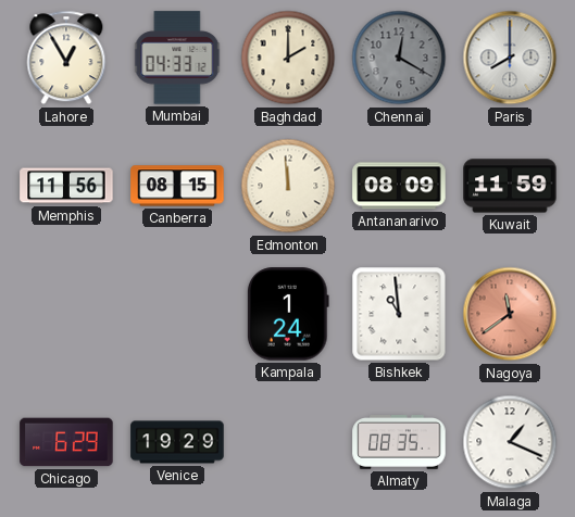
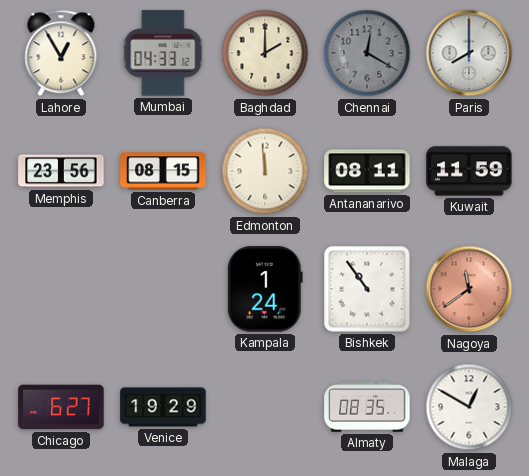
Memphis: 11:56 -> 23:56
Antananarivo: 08:09 -> 08:11
Bishkek: 10:59 -> 10:54
Chicago: 6:29 -> 6:27
Malaga: 1:19 -> 12:50
